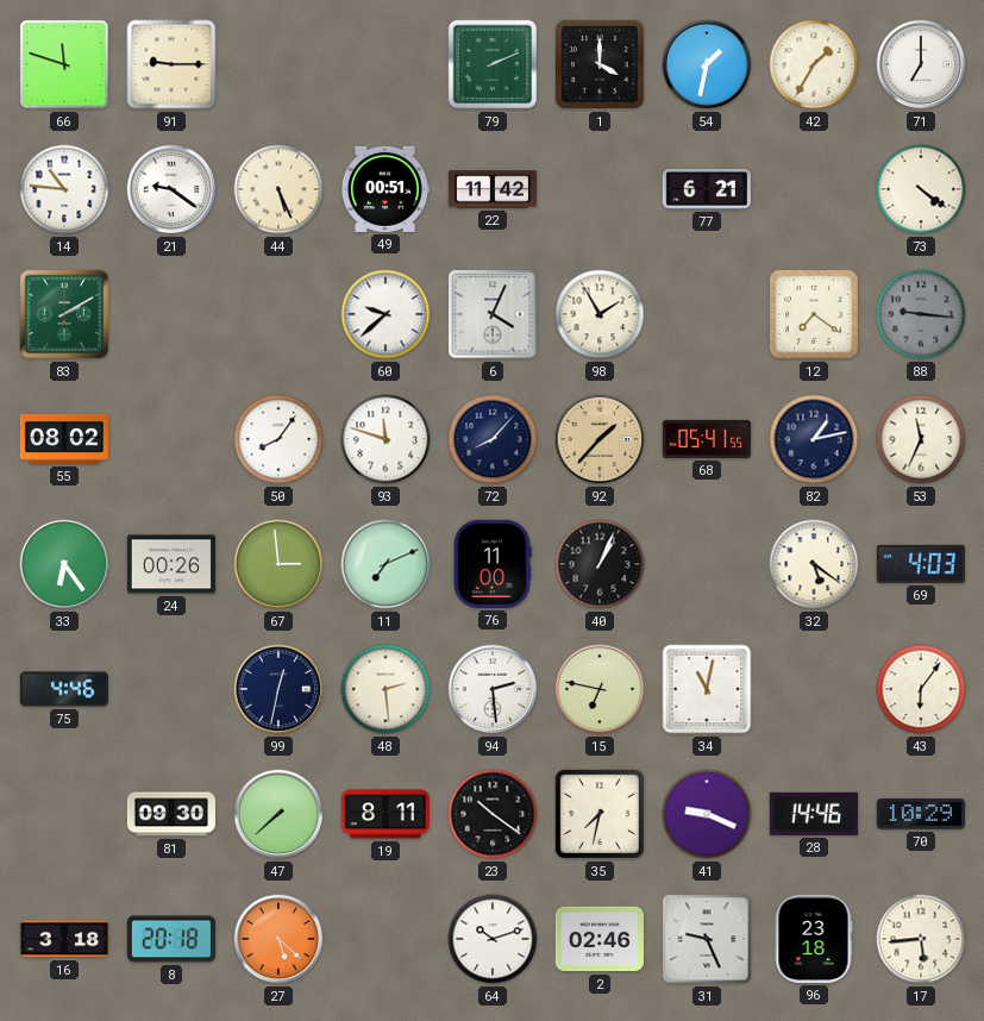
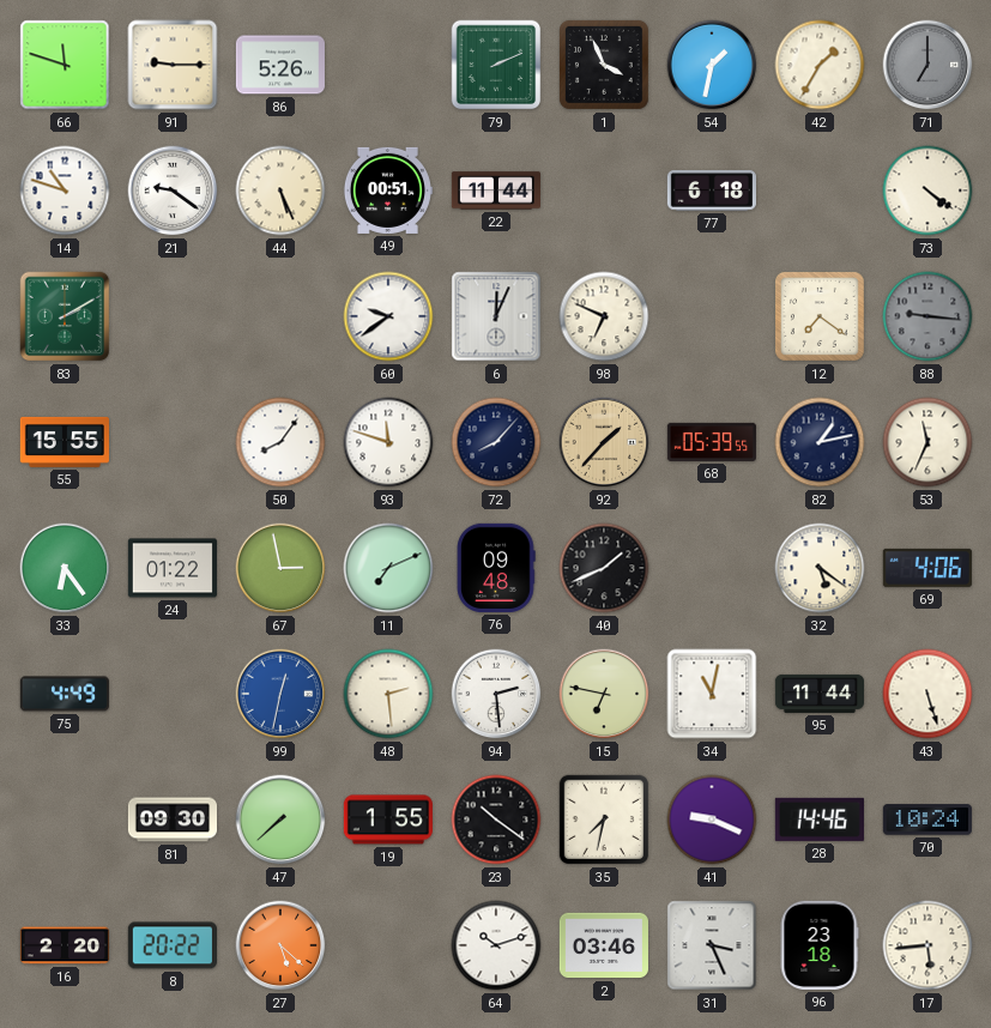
86: none -> 5:26
1: 4:00 -> 3:56
71 dial: white -> grey
14: 10:46 -> 10:48
22: 11:42 -> 11:44
77: 6:21 -> 6:18
60: 9:38 -> 9:39
6: 4:04 -> 12:04
98: 1:55 -> 6:49
55: 08:02 -> 15:55
68: 05:41 -> 05:39
24: 00:26 -> 01:22
67: 2:59 -> 2:58
76: 11:00 -> 09:48
40: 1:04 -> 1:41
69: 4:03 -> 4:06
75: 4:46 -> 4:49
99 dial: navy -> blue
95: none -> 11:44
43: 6:06 -> 5:27
19: 8:11 -> 1:55
70: 10:29 -> 10:24
16: 3:18 -> 2:20
8: 20:18 -> 20:22
2: 02:46 -> 03:46
31: 9:26 -> 3:26
